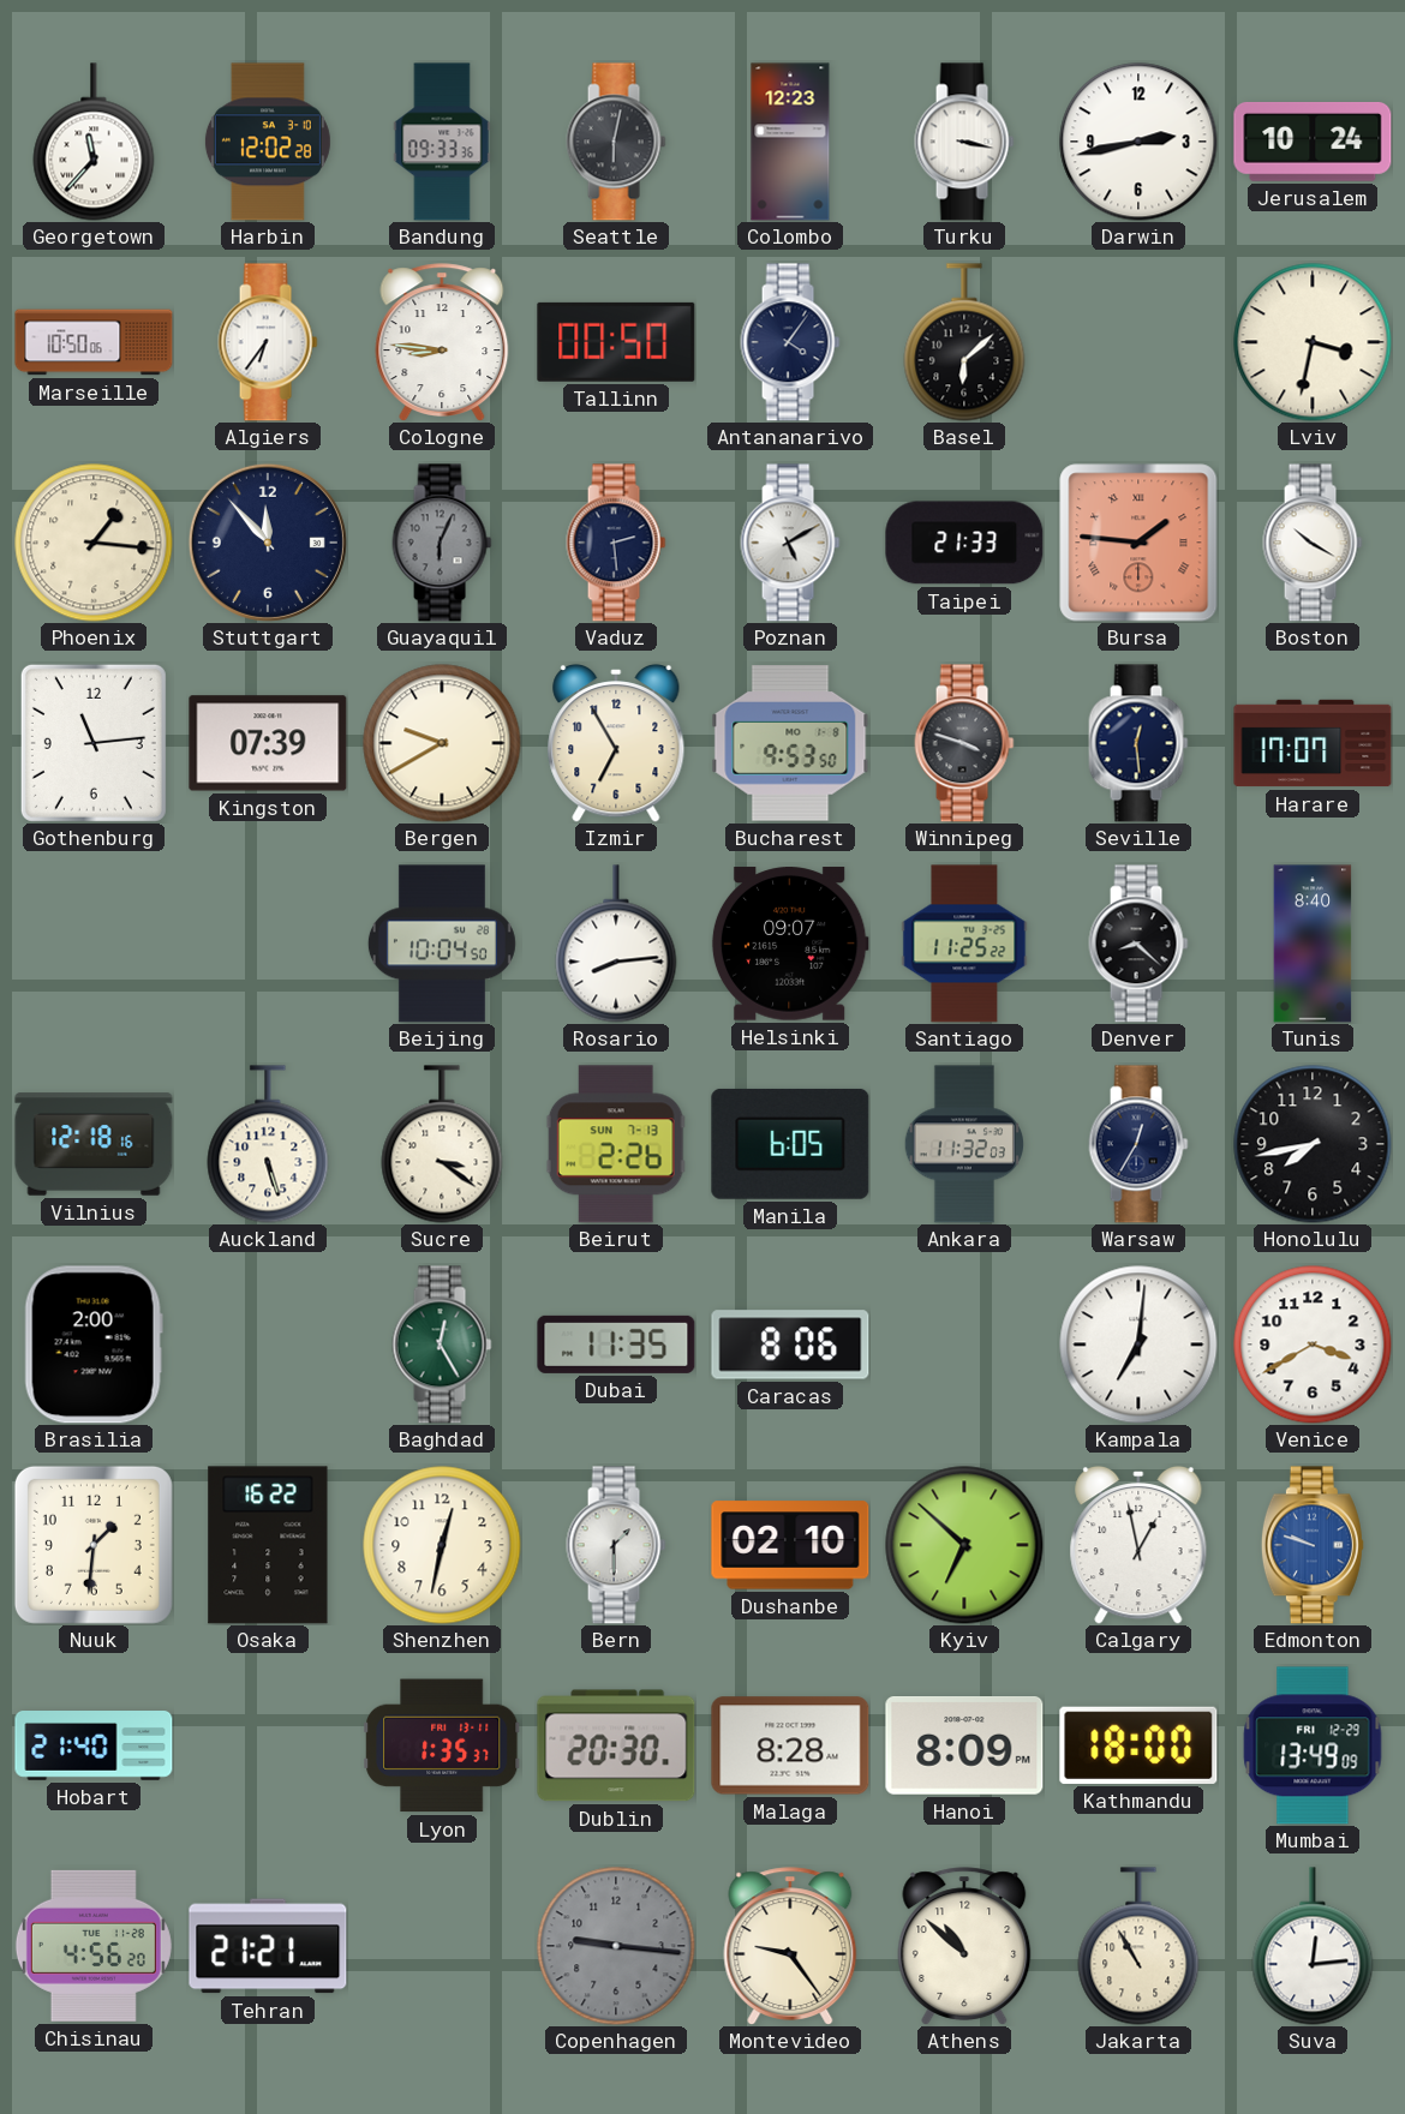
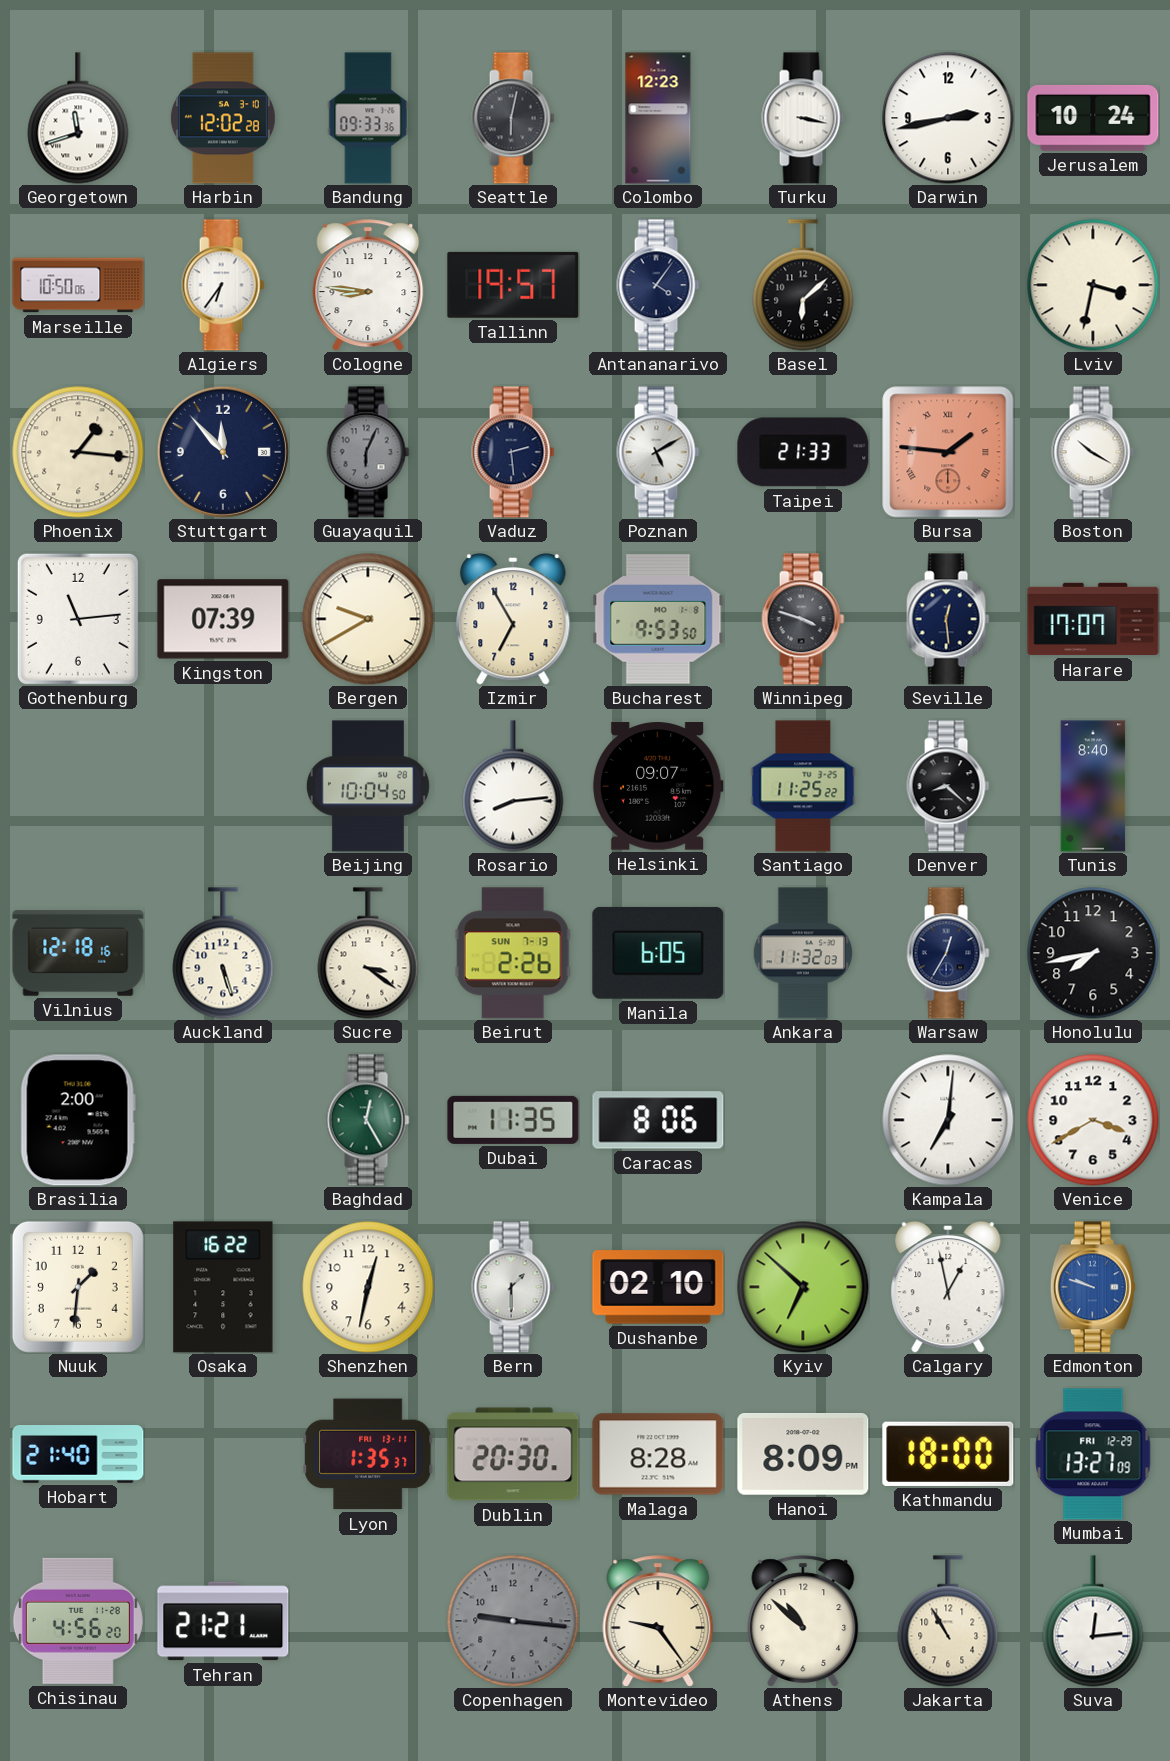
Georgetown: 11:37 -> 11:42
Tallinn: 00:50 -> 19:57
Mumbai: 13:49 -> 13:27
